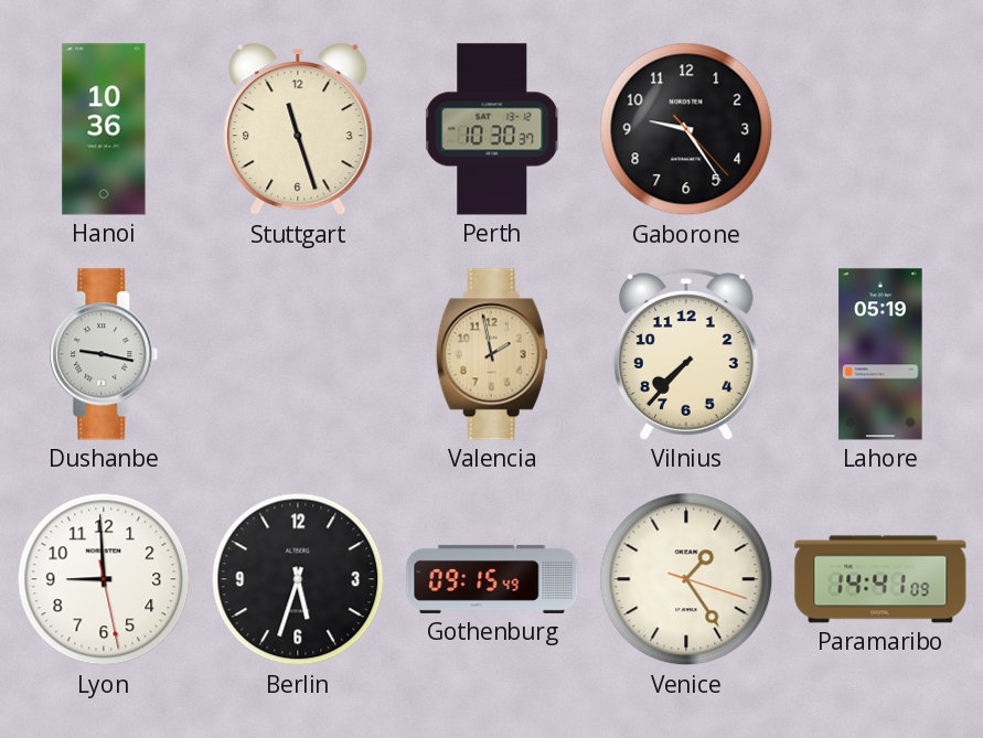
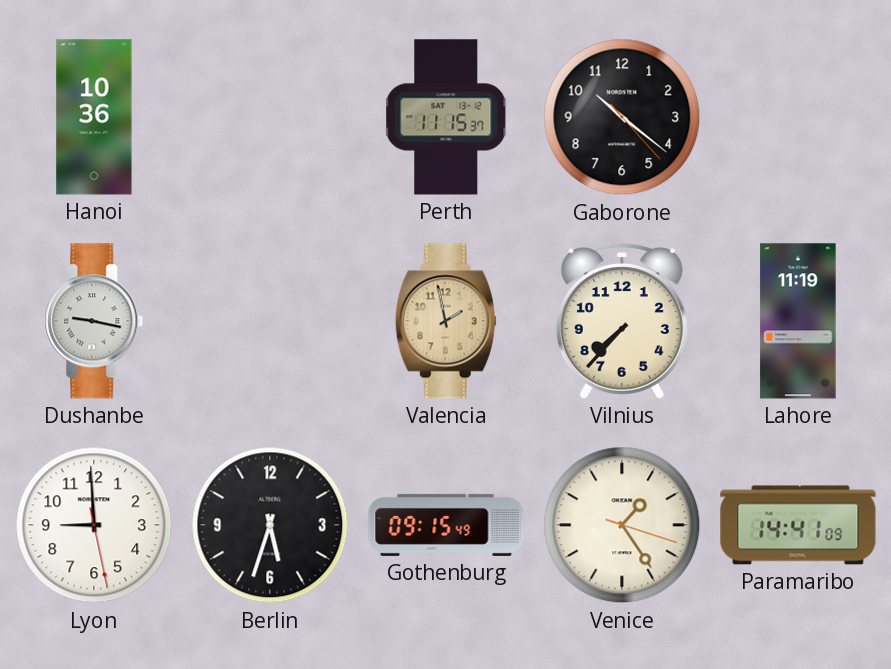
Stuttgart: 11:27 -> none
Perth: 10:30 -> 11:15
Gaborone: 9:24 -> 10:21
Lahore: 05:19 -> 11:19
